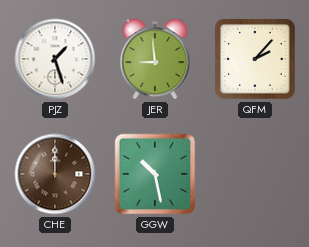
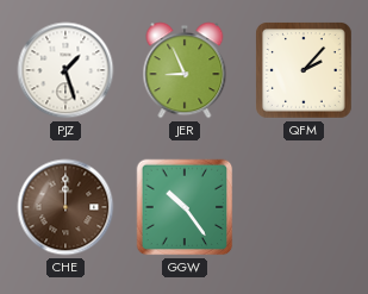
JER: 8:59 -> 8:56
GGW: 10:28 -> 10:24
